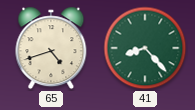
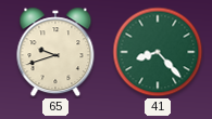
65: 4:42 -> 9:42
